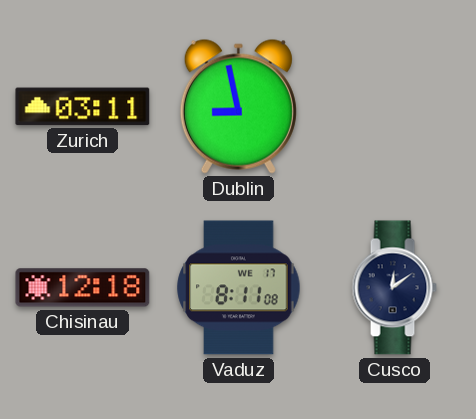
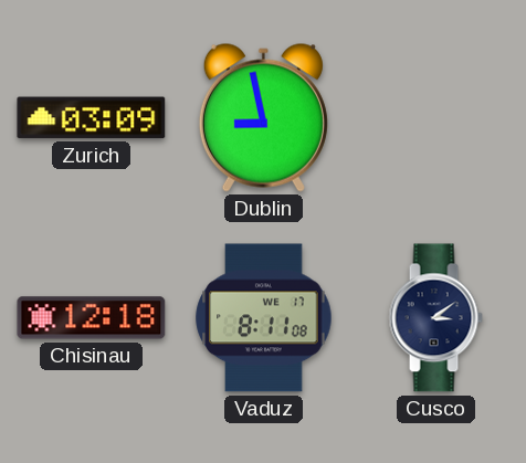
Zurich: 03:11 -> 03:09
Cusco: 12:09 -> 3:09
